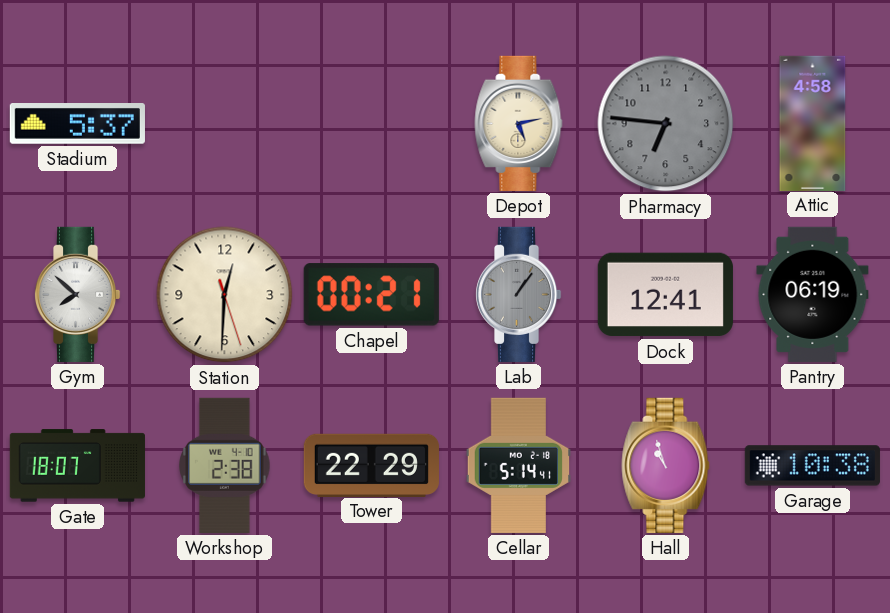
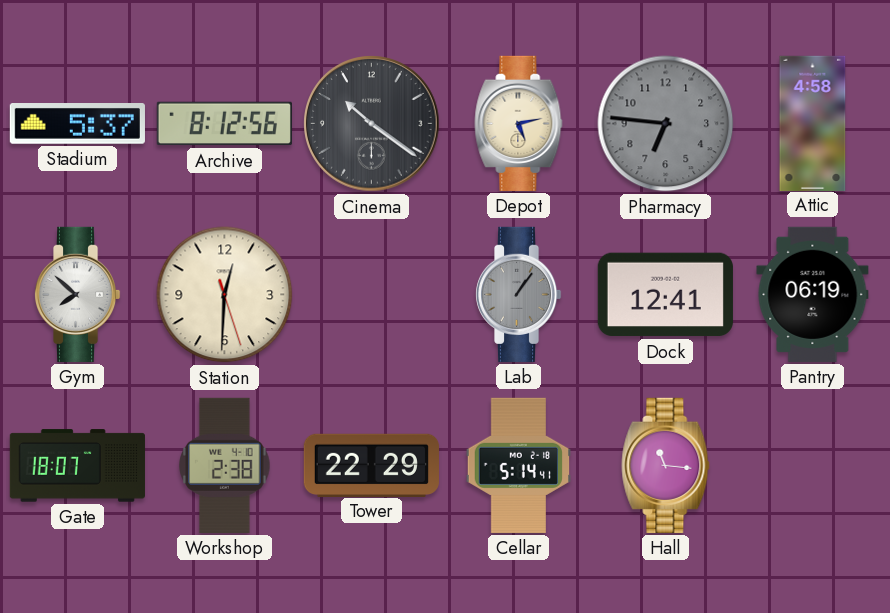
Archive: none -> 8:12
Cinema: none -> 10:21
Chapel: 00:21 -> none
Hall: 10:57 -> 11:16
Garage: 10:38 -> none
